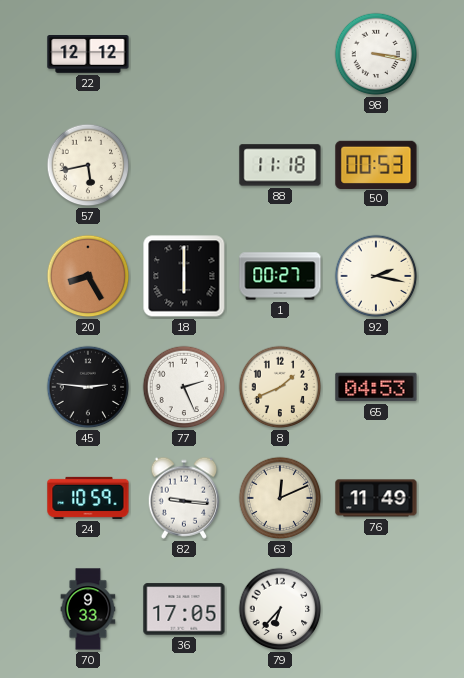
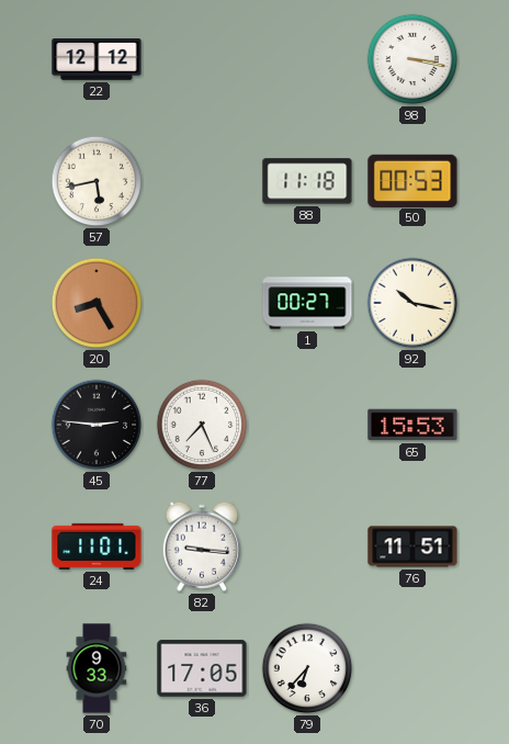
18: 6:00 -> none
92: 2:17 -> 10:17
77: 2:26 -> 7:26
8: 1:41 -> none
65: 04:53 -> 15:53
24: 10:59 -> 11:01
63: 12:11 -> none
76: 11:49 -> 11:51
